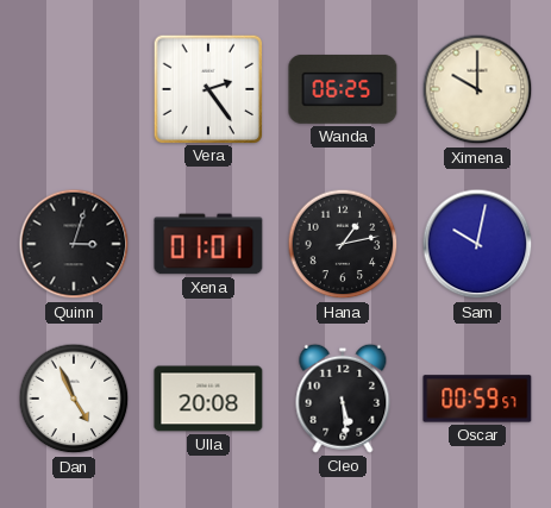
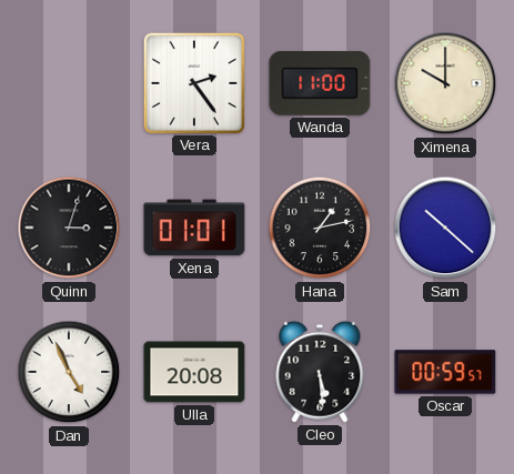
Wanda: 06:25 -> 11:00
Sam: 10:02 -> 10:22
